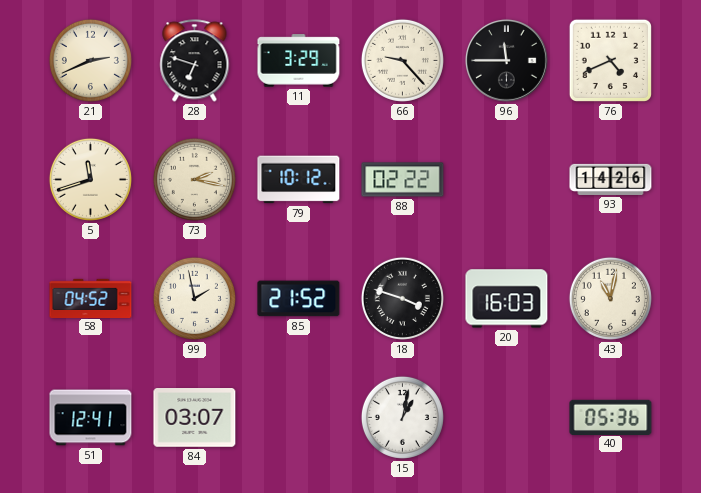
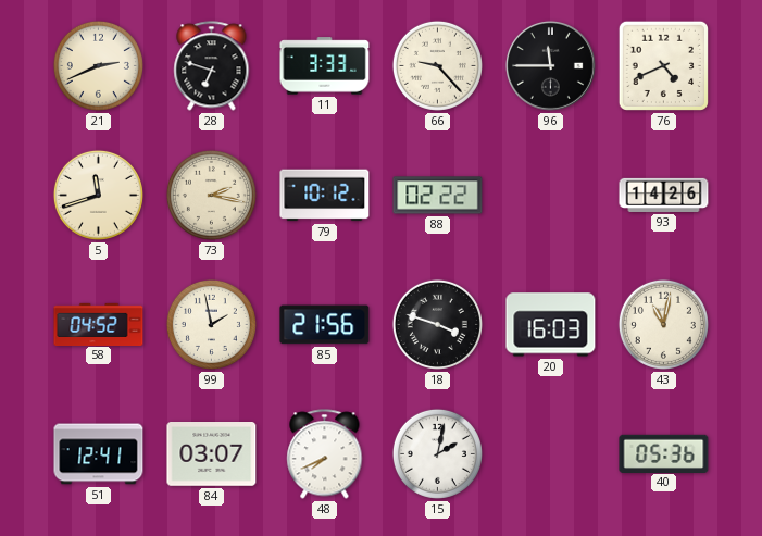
11: 3:29 -> 3:33
85: 21:52 -> 21:56
48: none -> 7:41
15: 1:02 -> 2:02
